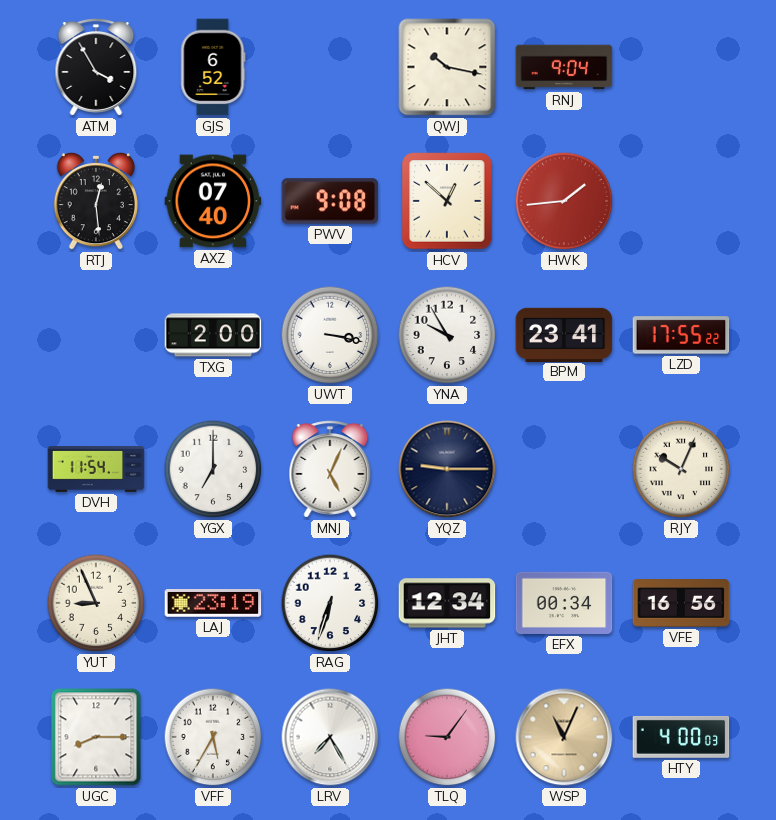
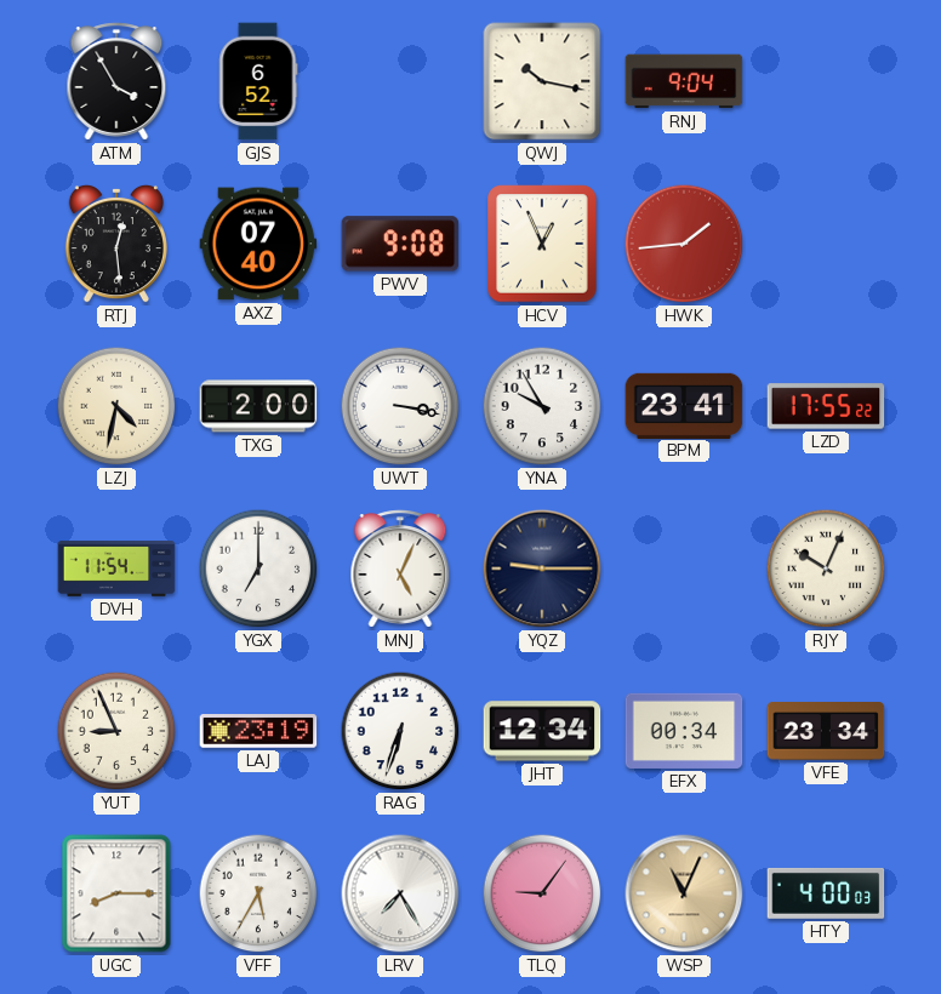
HCV: 12:52 -> 12:56
LZJ: none -> 4:32
VFE: 16:56 -> 23:34
